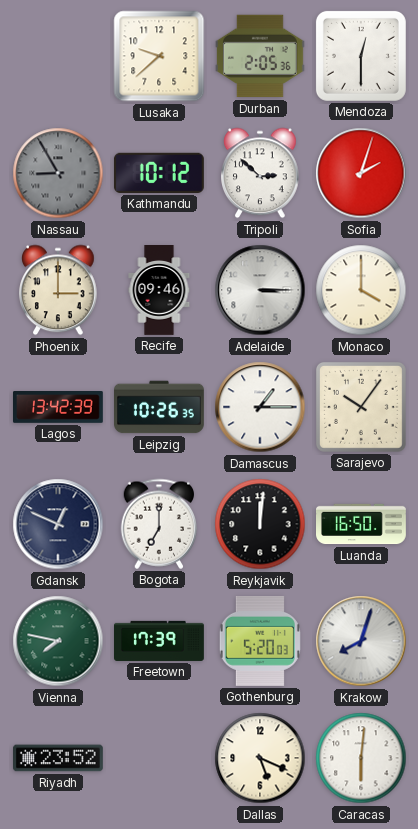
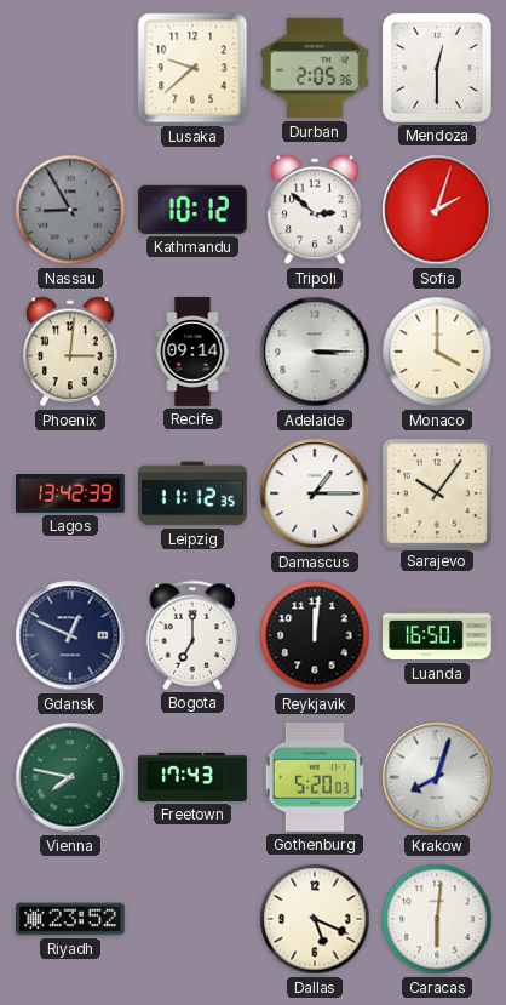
Phoenix: 3:00 -> 3:01
Recife: 09:46 -> 09:14
Leipzig: 10:26 -> 11:12
Freetown: 17:39 -> 17:43
